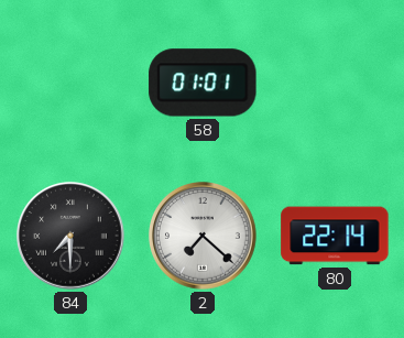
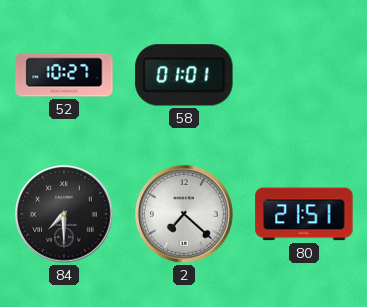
52: none -> 10:27
80: 22:14 -> 21:51
